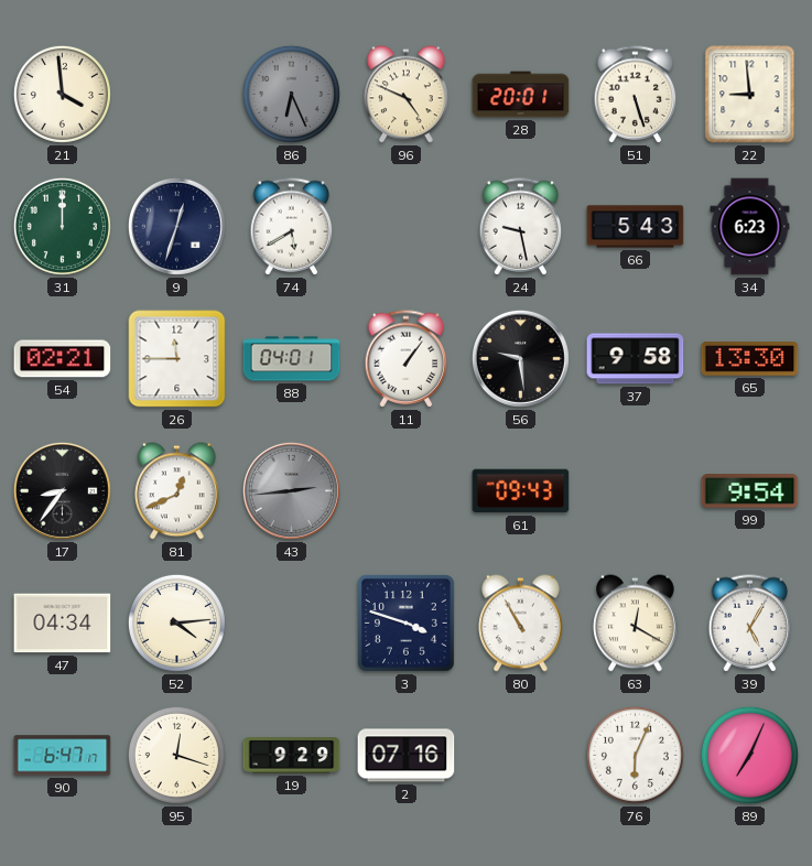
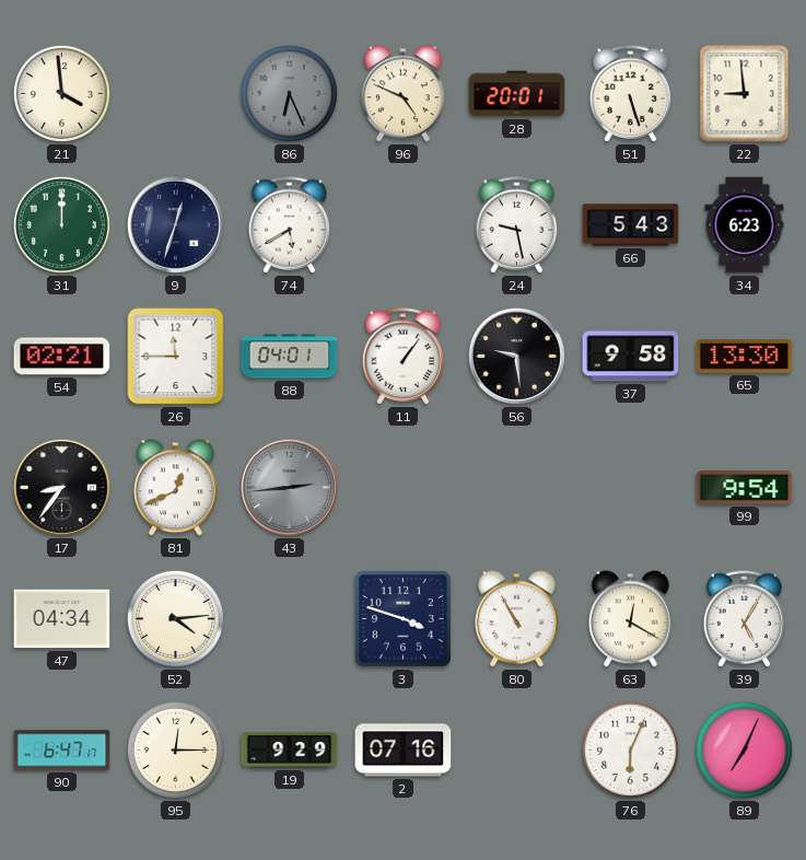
61: 09:43 -> none
95: 12:18 -> 12:15
